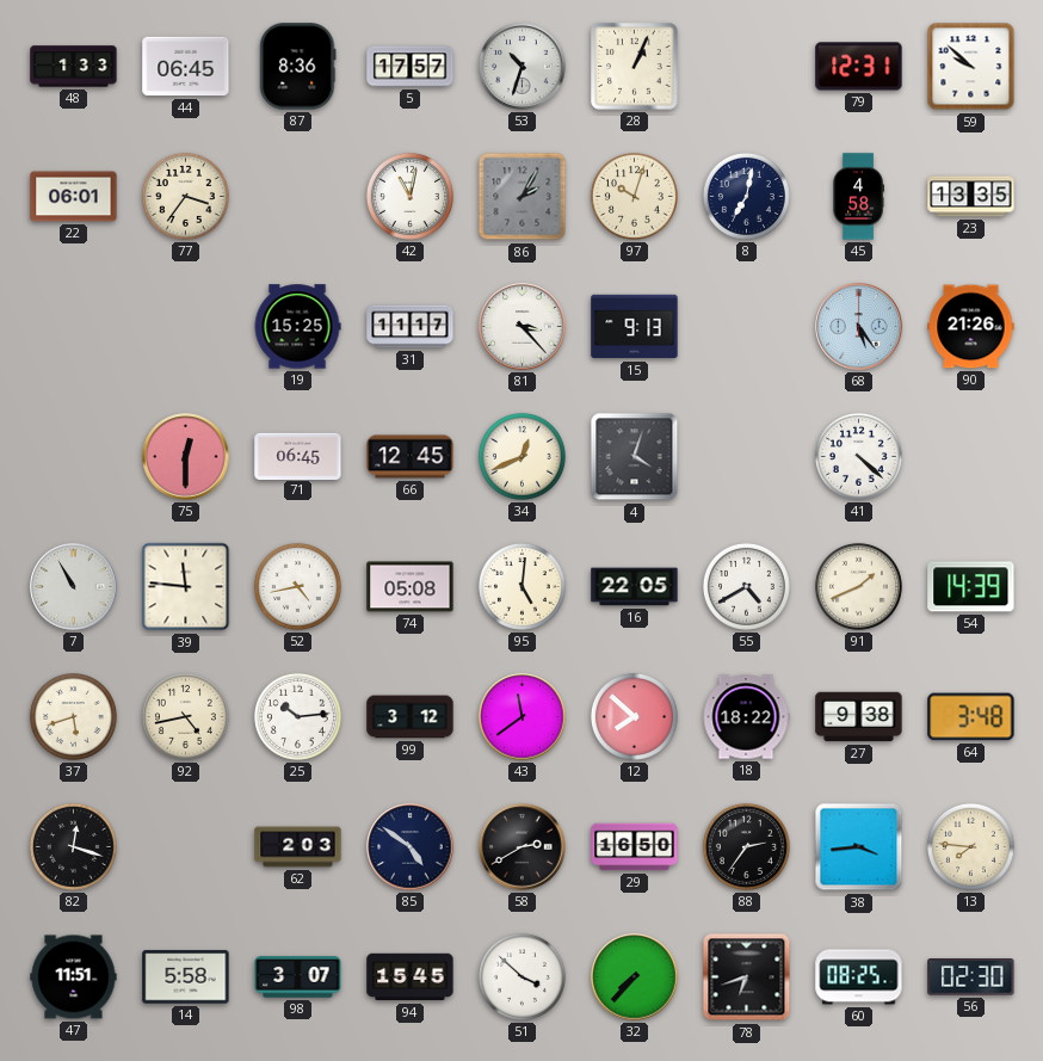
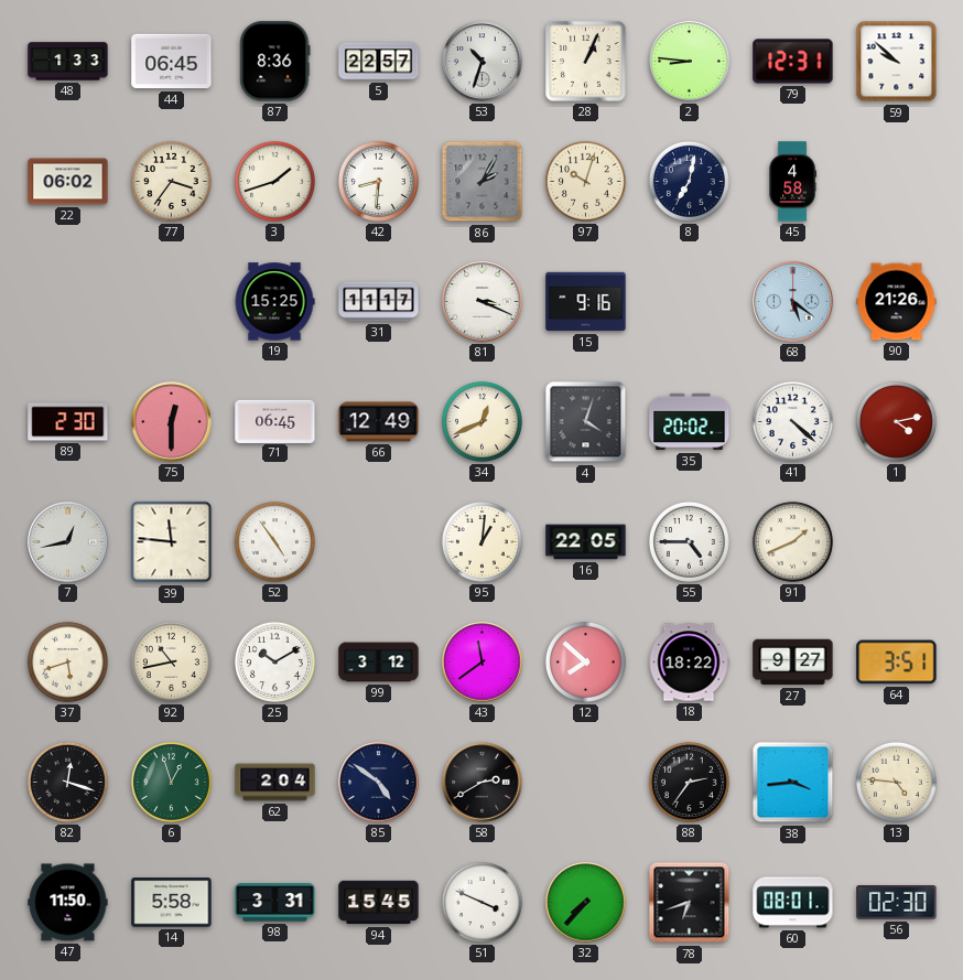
5: 17:57 -> 22:57
2: none -> 8:46
22: 06:01 -> 06:02
3: none -> 1:42
42: 11:02 -> 8:31
23: 13:35 -> none
81: 3:23 -> 3:19
15: 9:13 -> 9:16
68: 5:24 -> 5:21
89: none -> 2:30
66: 12:45 -> 12:49
35: none -> 20:02
1: none -> 4:13
7: 10:55 -> 12:43
52: 4:43 -> 4:54
74: 05:08 -> none
95: 5:01 -> 1:01
55: 4:40 -> 4:45
54: 14:39 -> none
92: 4:43 -> 10:43
25: 10:14 -> 10:10
27: 9:38 -> 9:27
64: 3:48 -> 3:51
6: none -> 12:57
62: 2:03 -> 2:04
29: 16:50 -> none
13: 7:46 -> 4:46
47: 11:51 -> 11:50
98: 3:07 -> 3:31
51: 3:52 -> 3:49
60: 08:25 -> 08:01
